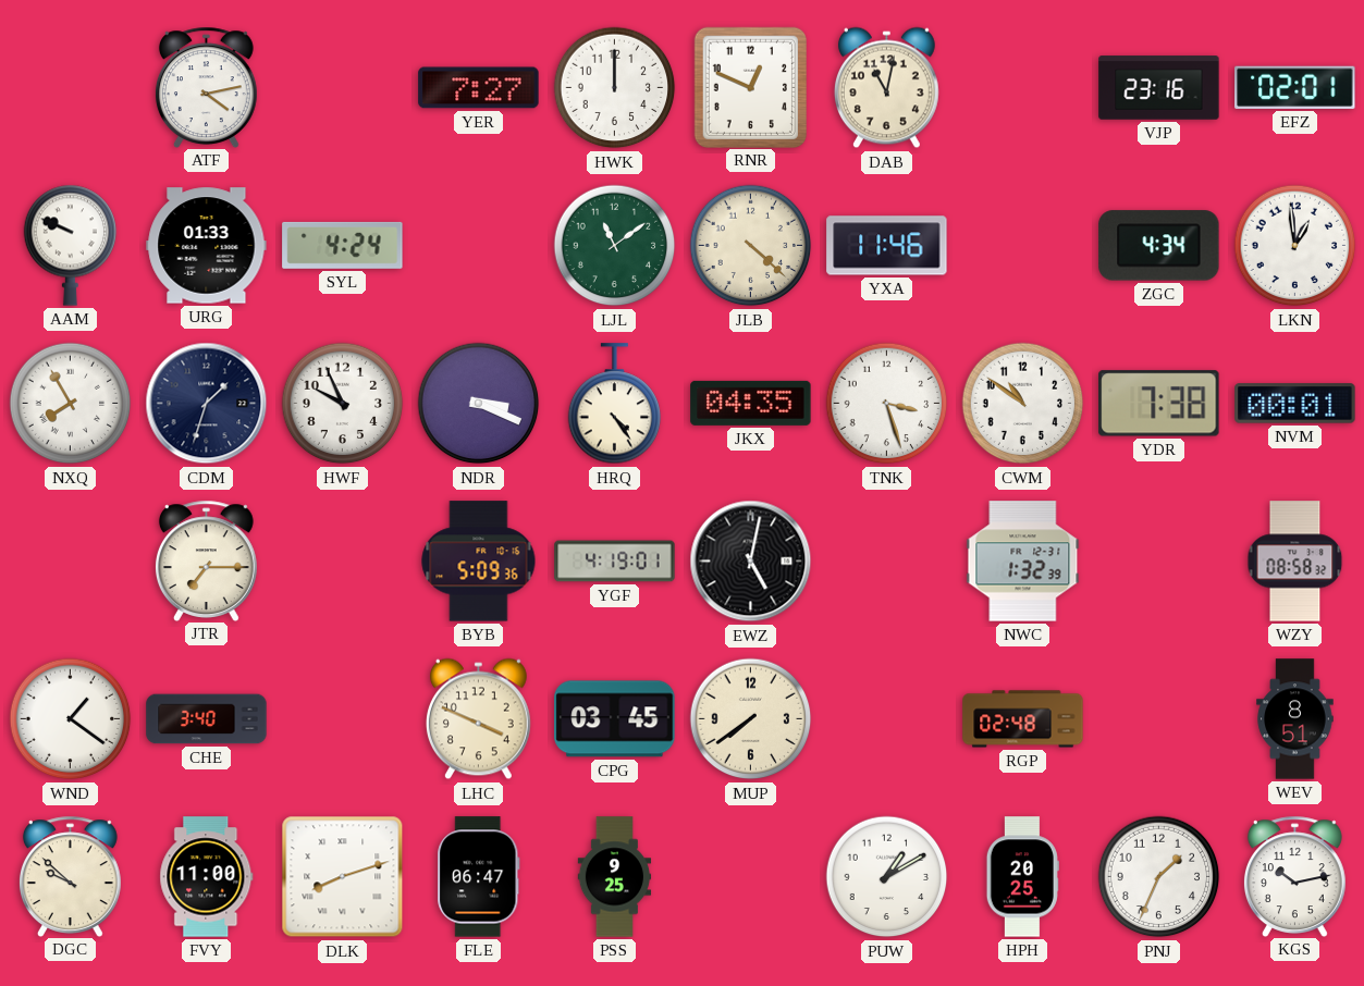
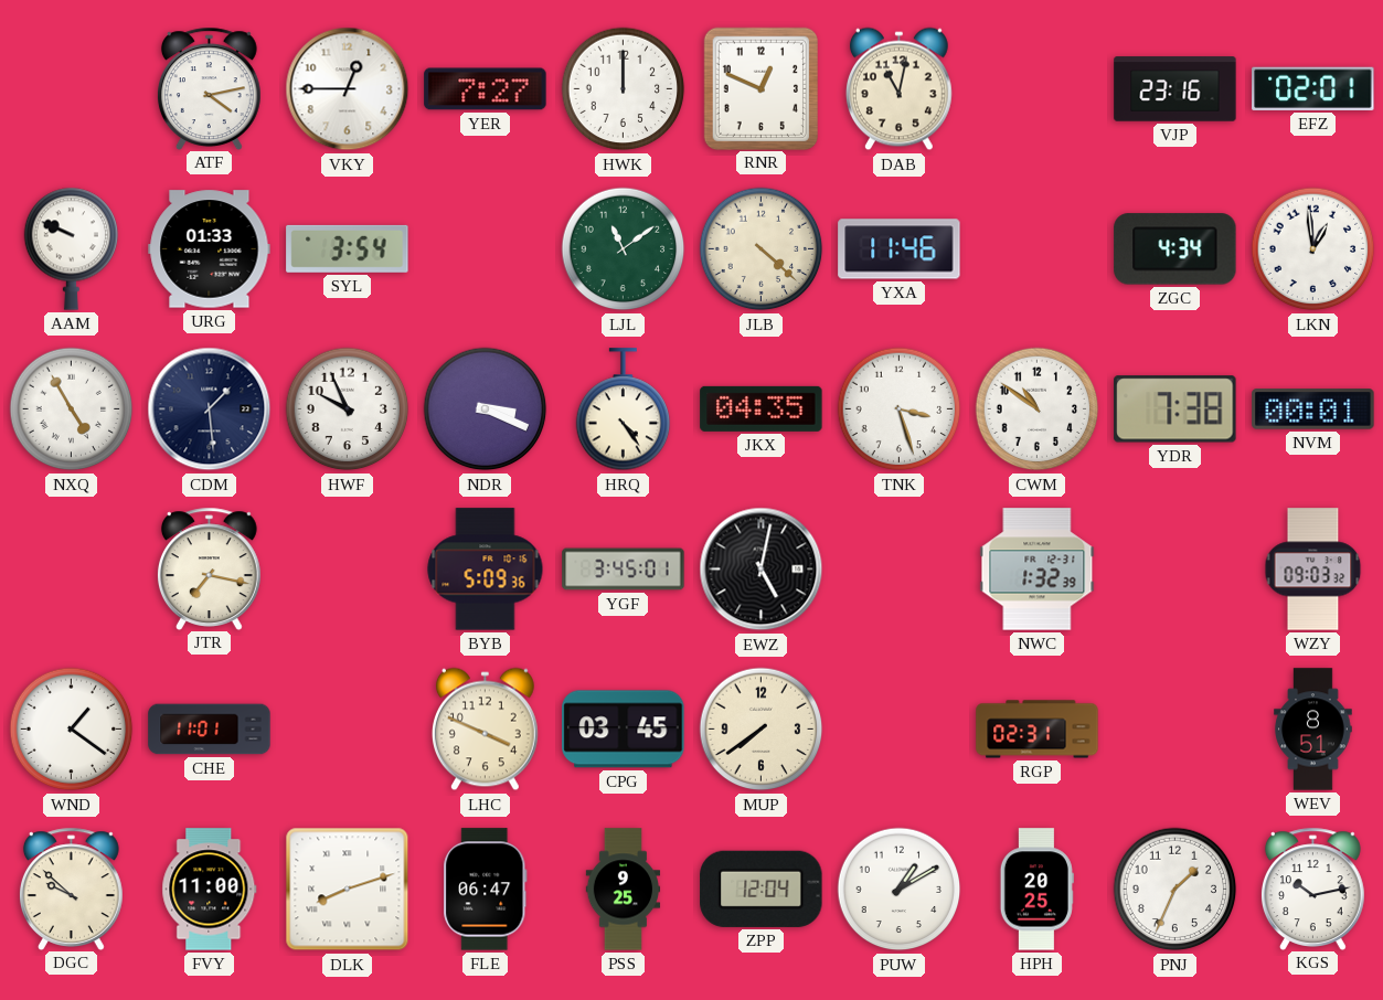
VKY: none -> 12:45
SYL: 4:24 -> 3:54
NXQ: 7:55 -> 4:55
CDM: 1:33 -> 1:29
JTR: 7:15 -> 7:17
YGF: 4:19 -> 3:45
WZY: 08:58 -> 09:03
CHE: 3:40 -> 11:01
RGP: 02:48 -> 02:31
ZPP: none -> 12:04
